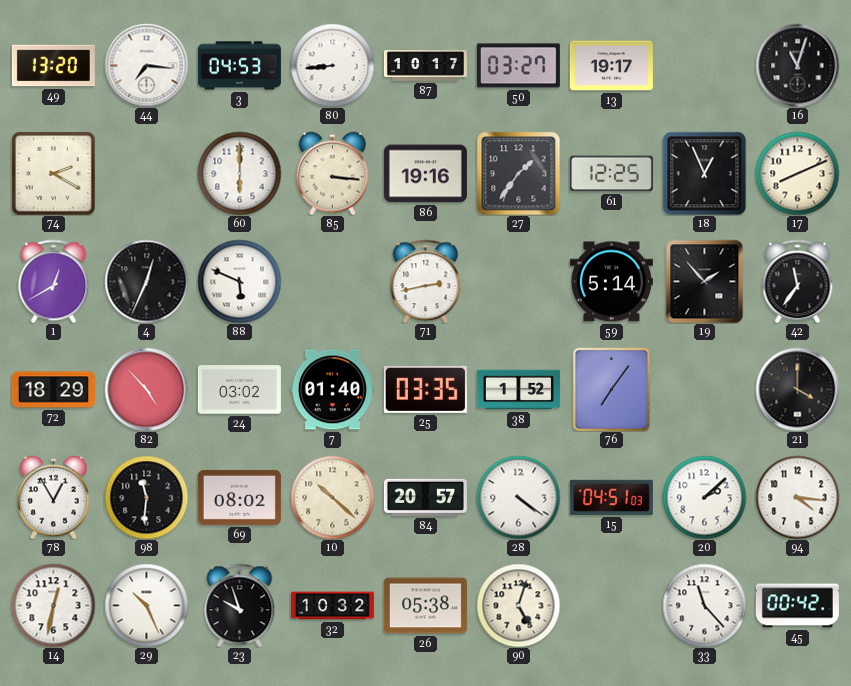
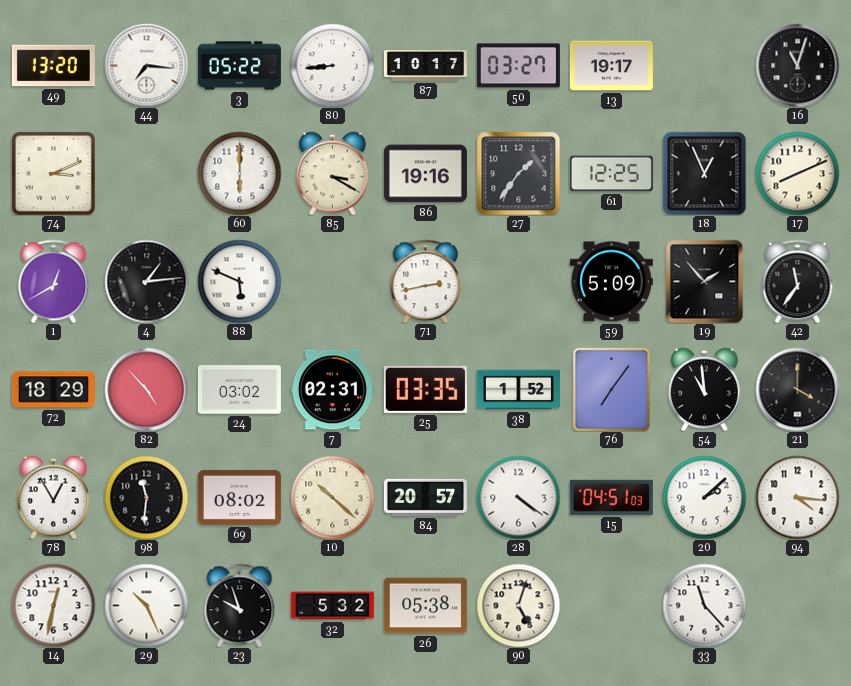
3: 04:53 -> 05:22
74: 2:20 -> 3:11
85: 3:16 -> 3:20
4: 12:34 -> 1:14
59: 5:14 -> 5:09
7: 01:40 -> 02:31
54: none -> 10:59
32: 10:32 -> 5:32
45: 00:42 -> none
